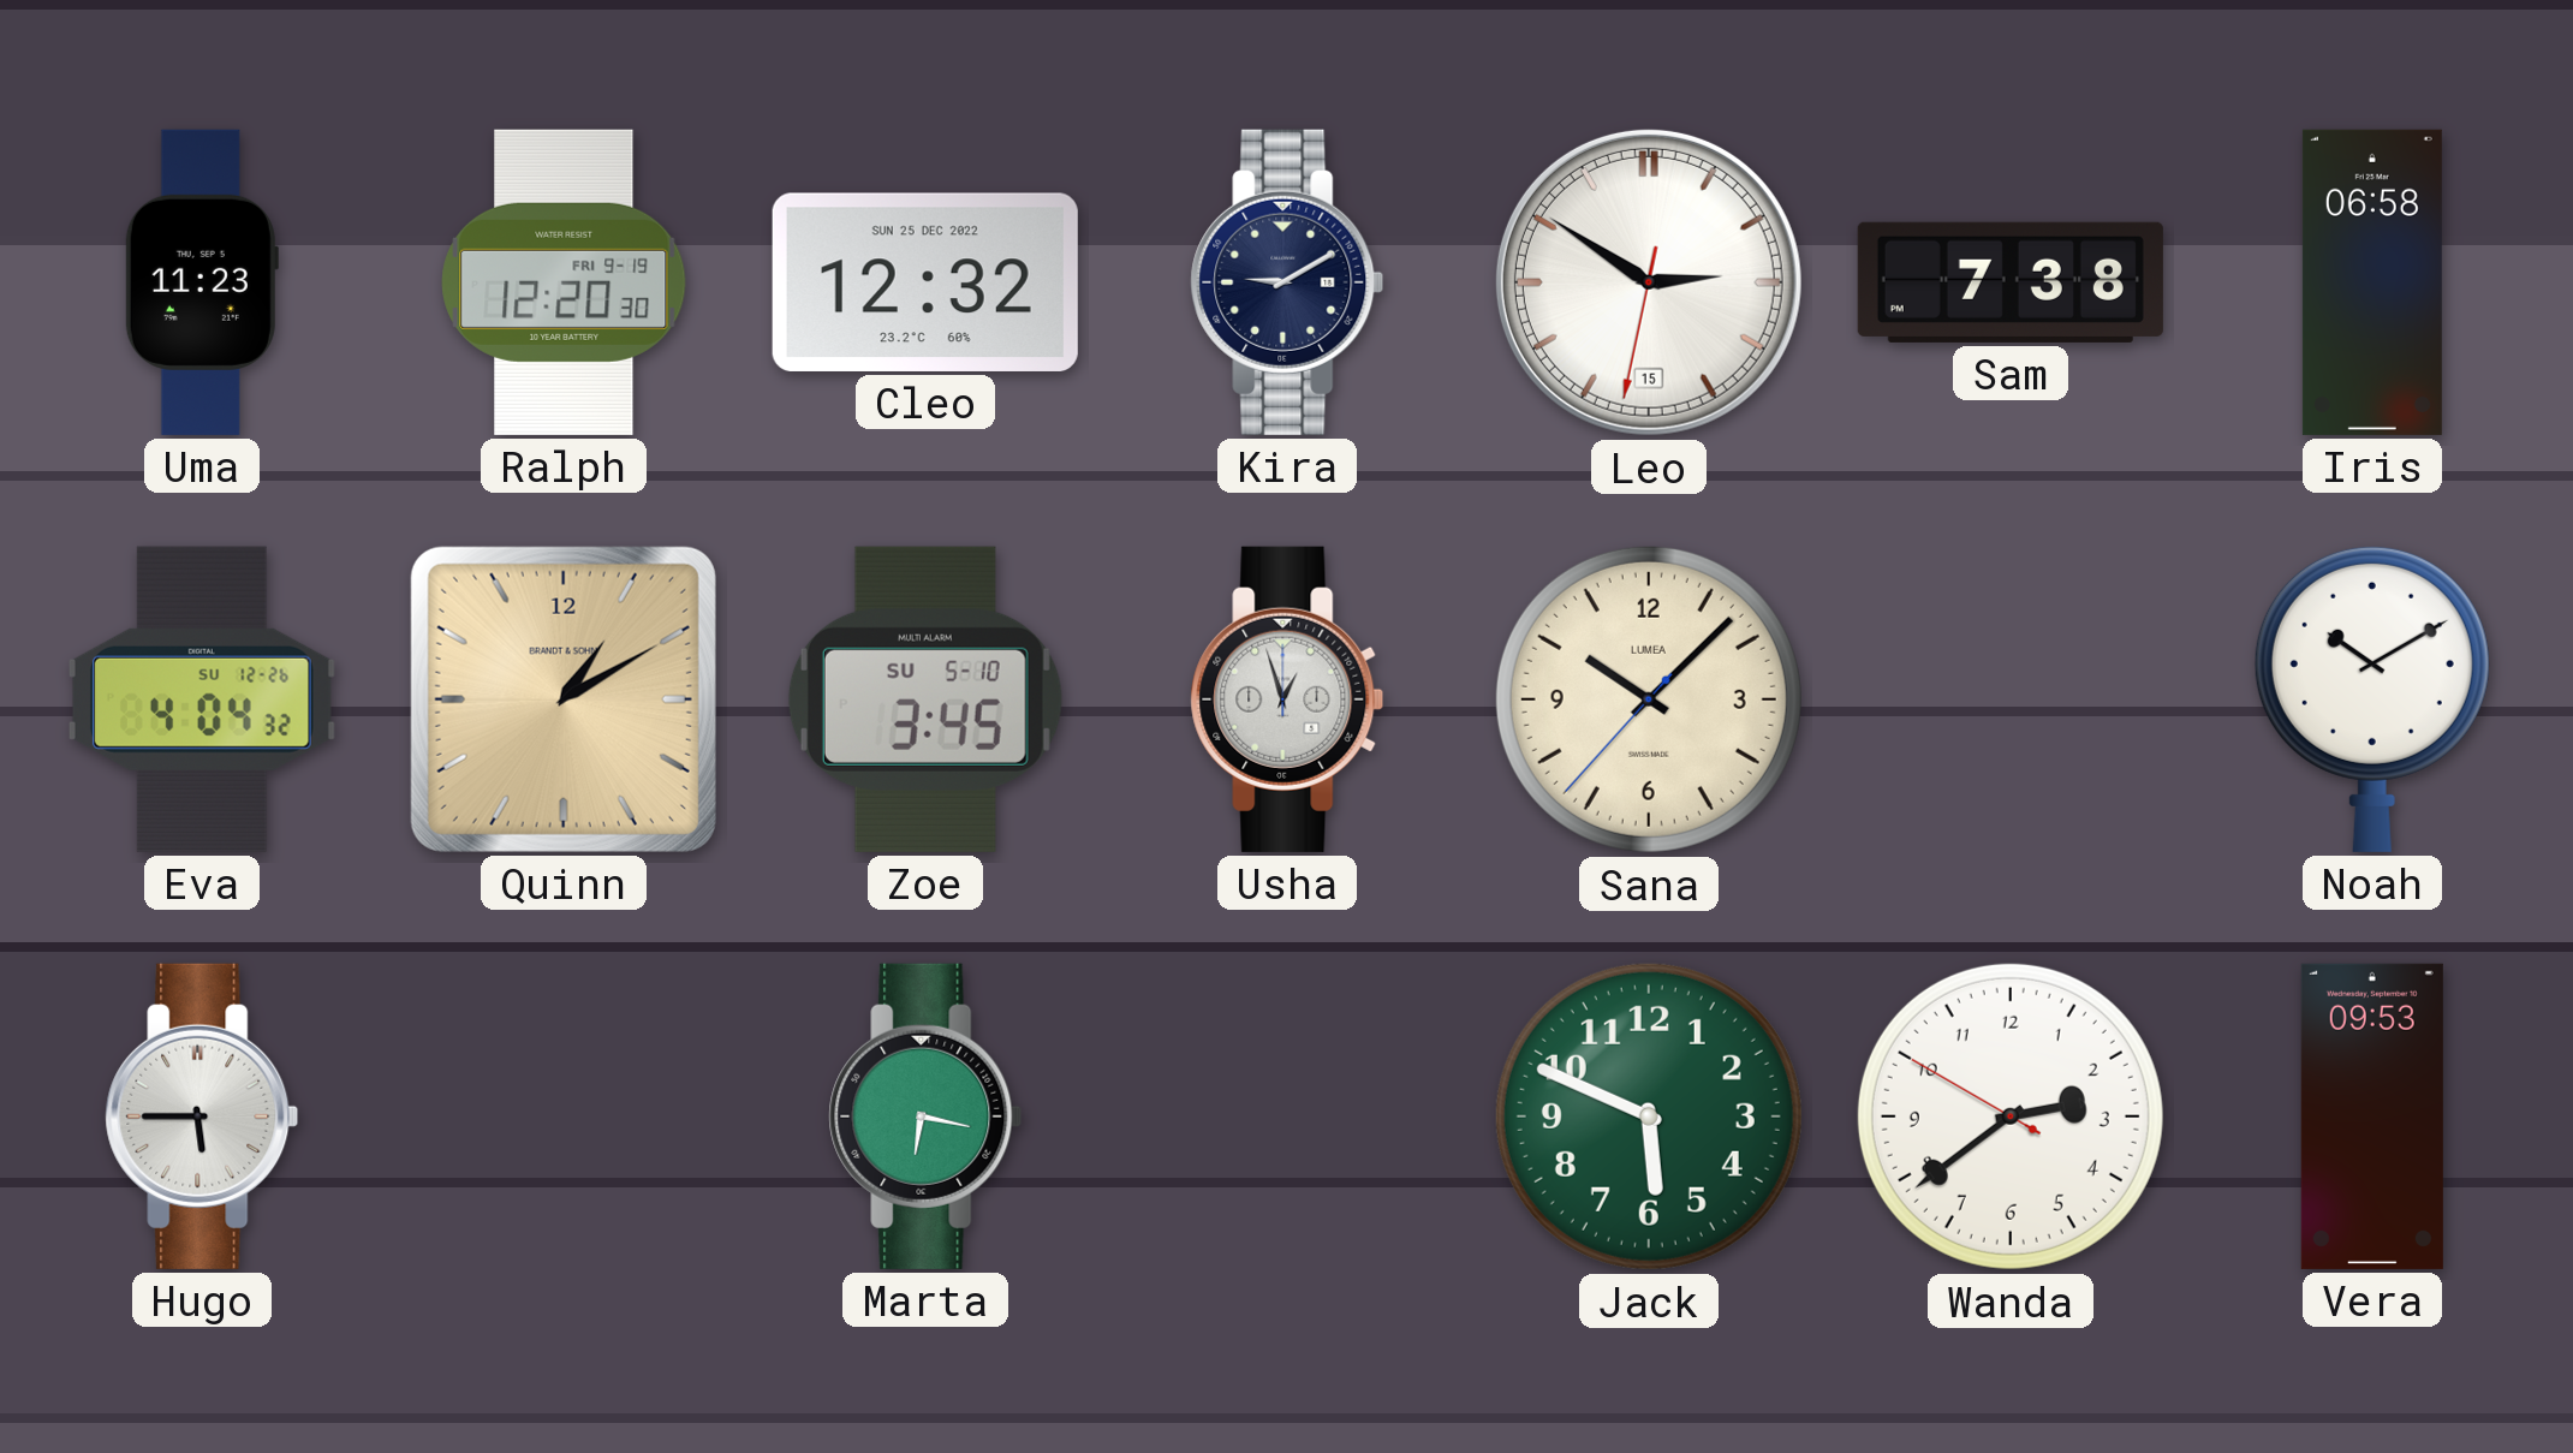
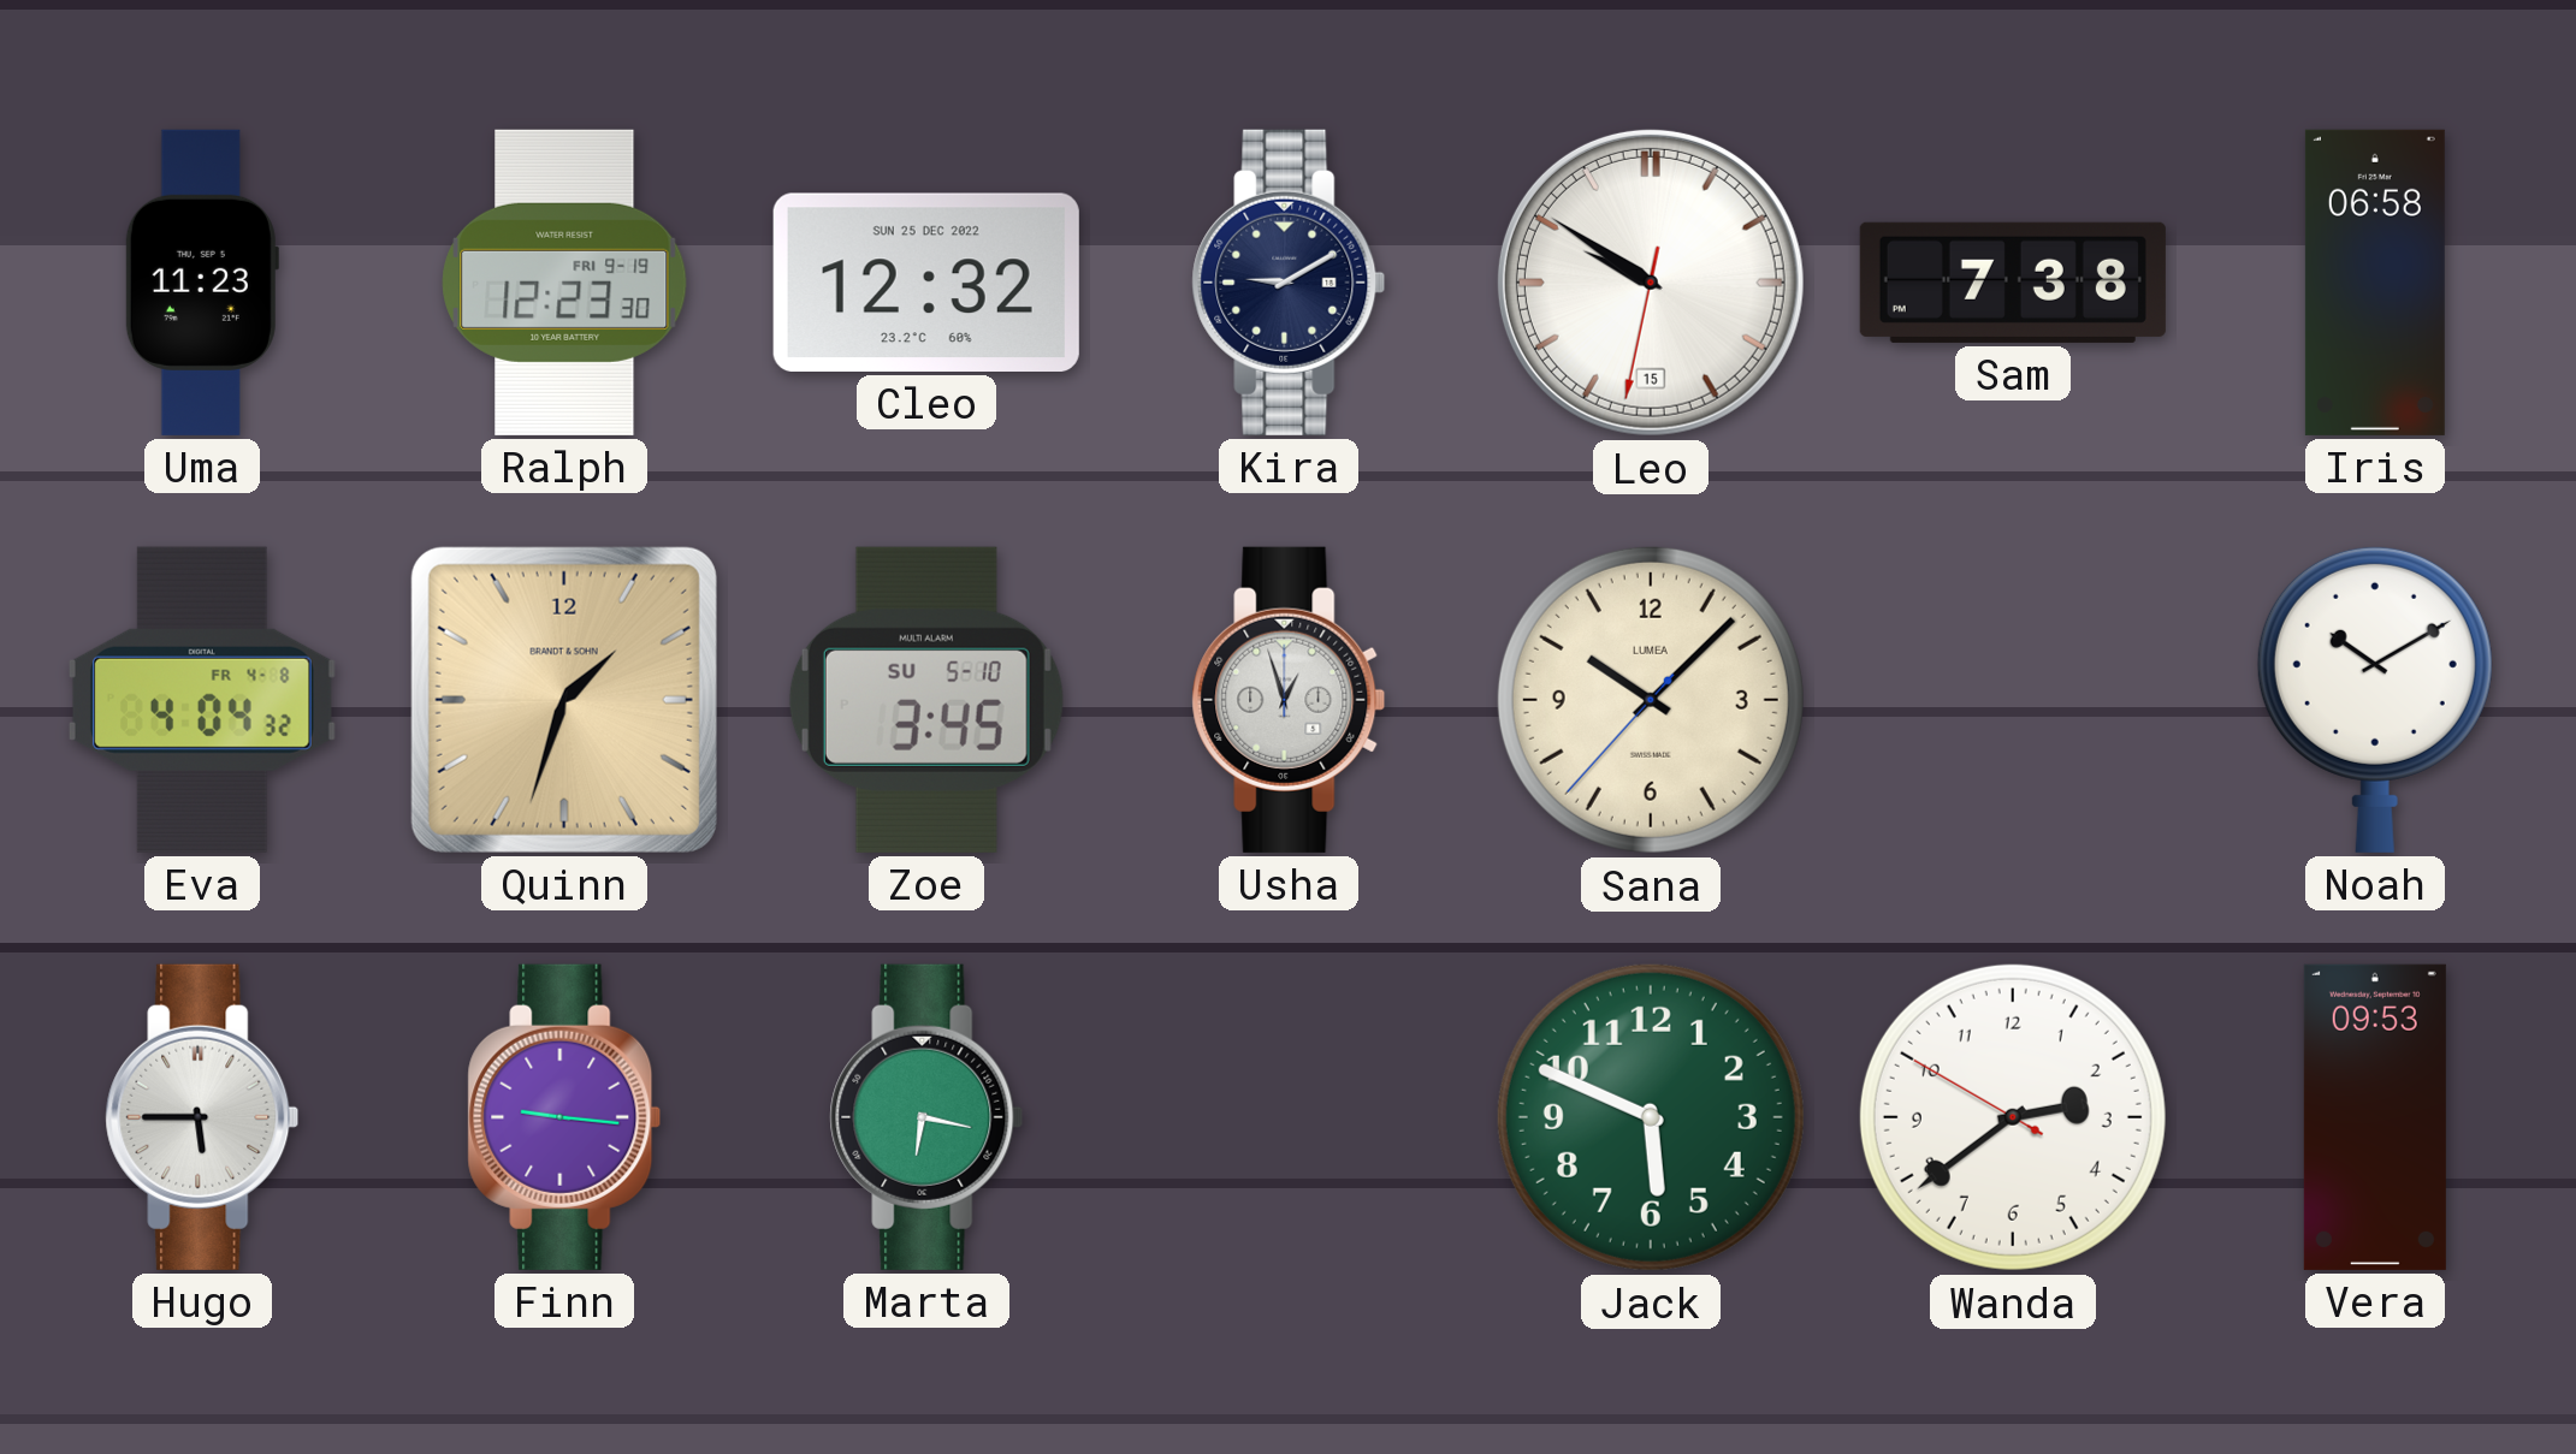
Ralph: 12:20 -> 12:23
Leo: 2:50 -> 9:50
Eva date: SU 12-26 -> FR 4-8
Quinn: 1:10 -> 1:33
Finn: none -> 9:16
